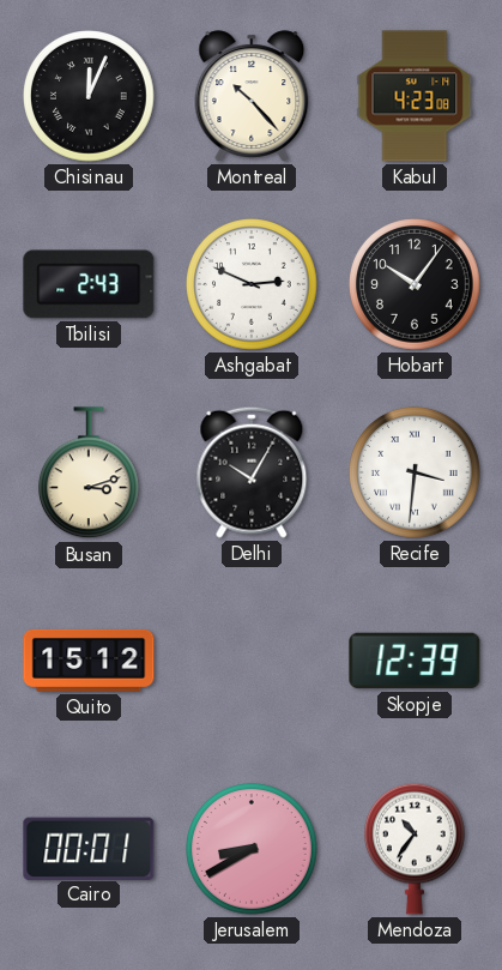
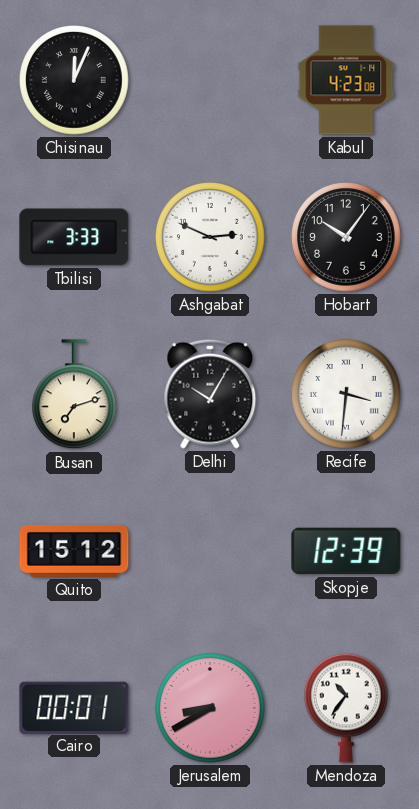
Montreal: 10:23 -> none
Tbilisi: 2:43 -> 3:33
Busan: 3:12 -> 7:12
